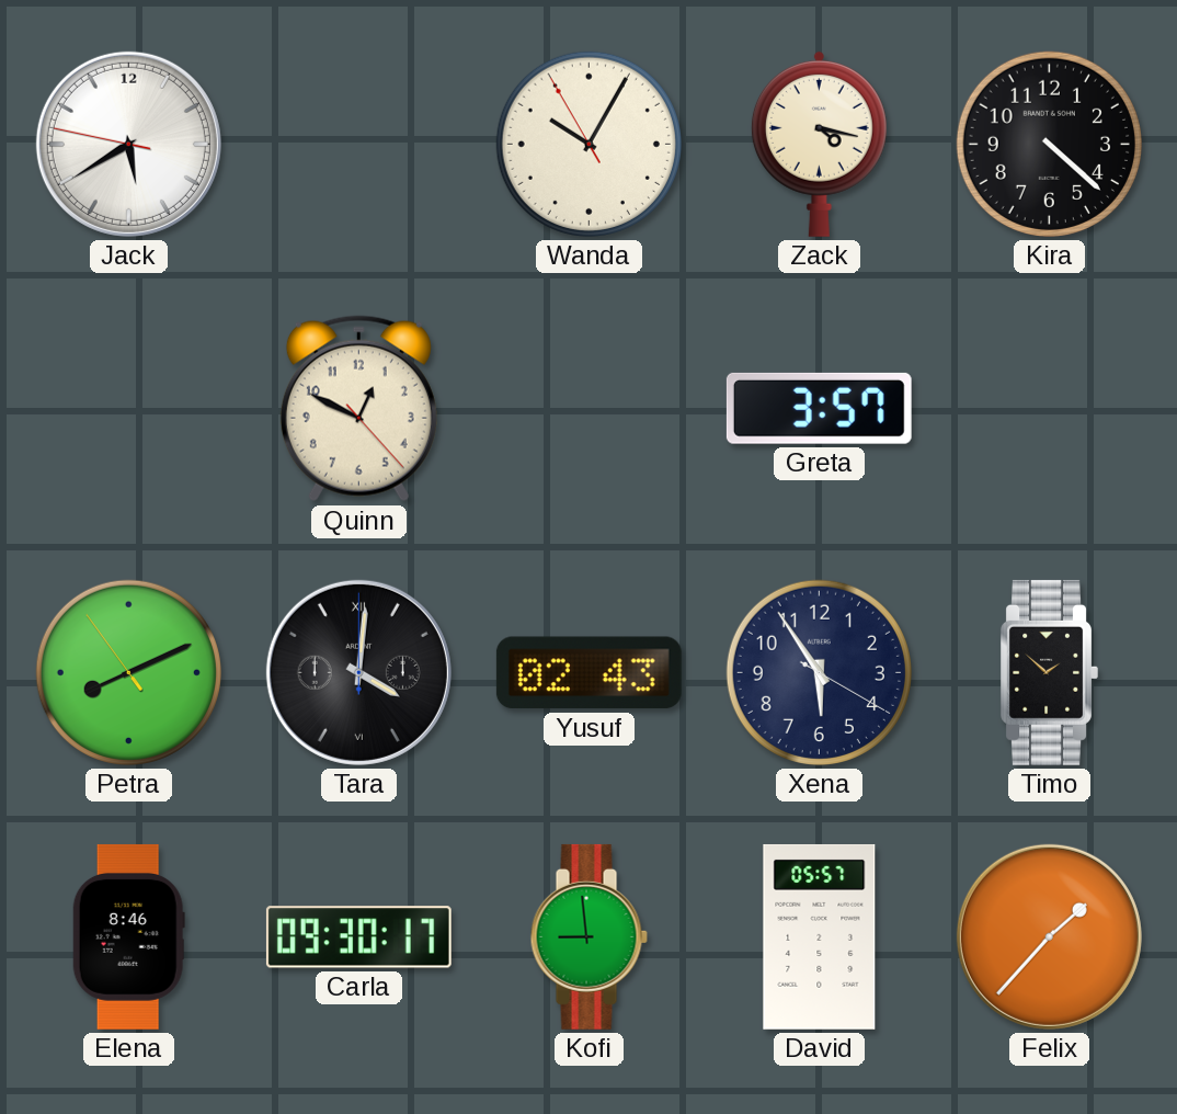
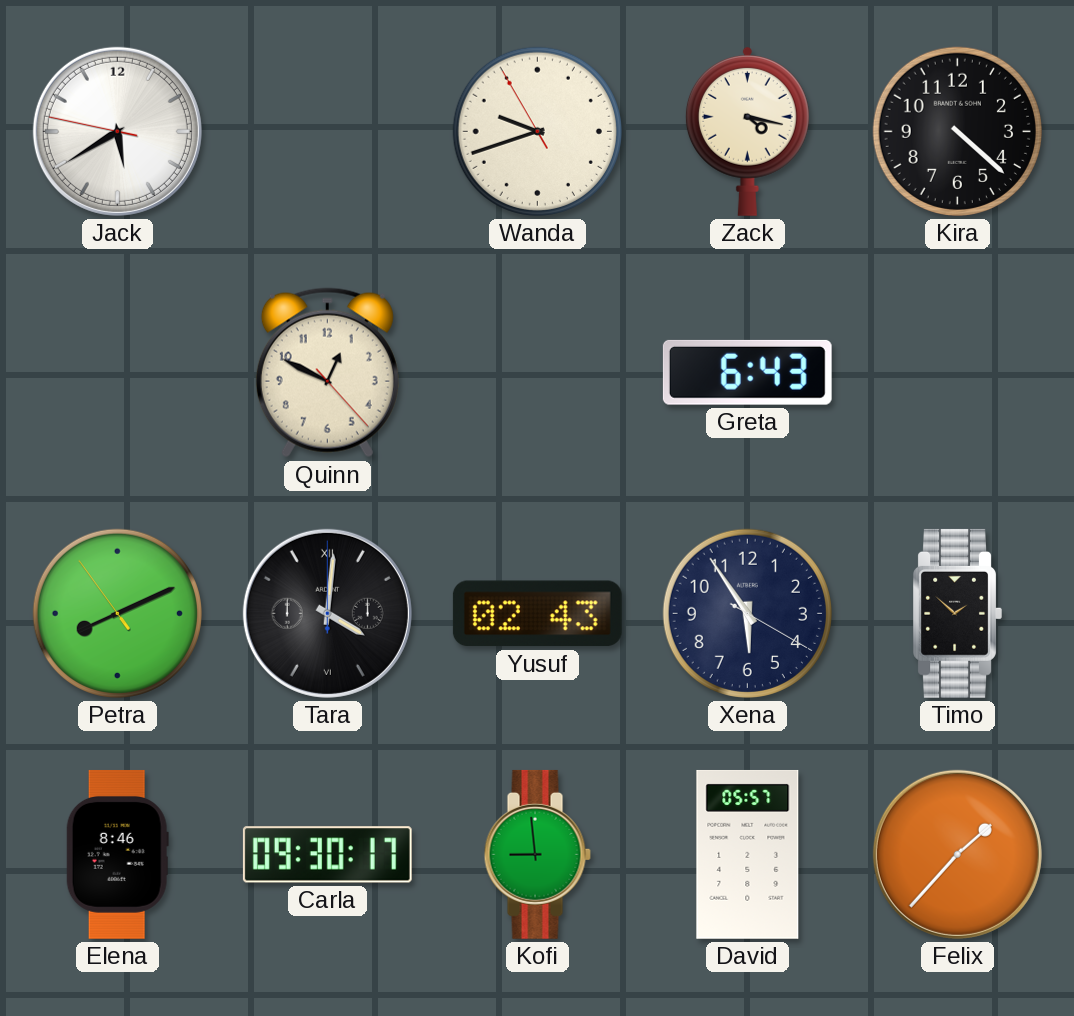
Wanda: 10:04 -> 9:41
Greta: 3:57 -> 6:43
